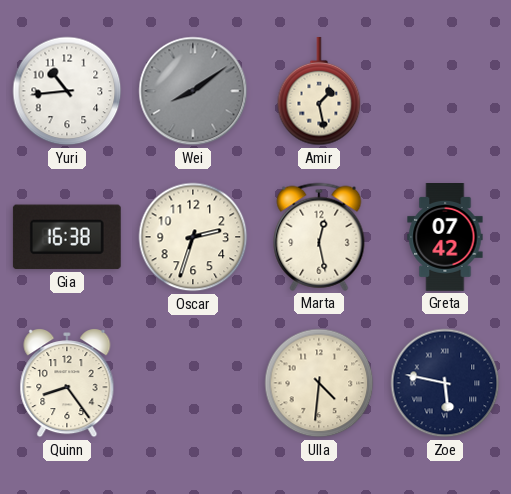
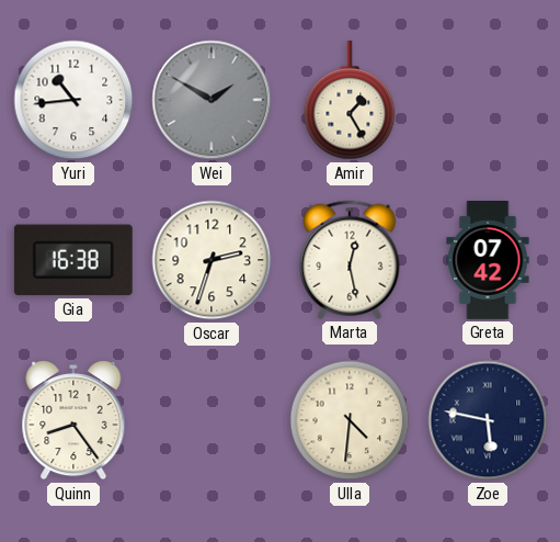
Wei: 8:09 -> 1:50
Amir: 1:28 -> 1:25
